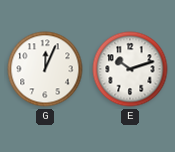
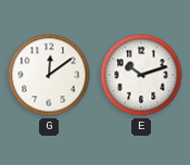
G: 12:04 -> 12:09
